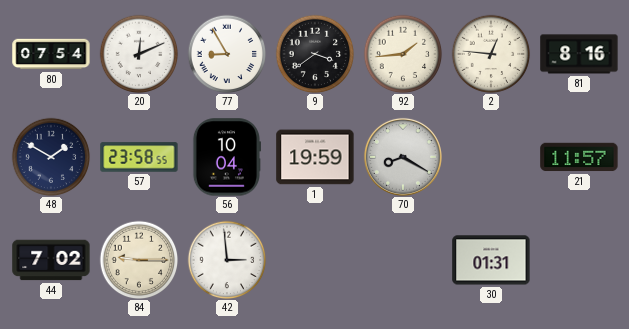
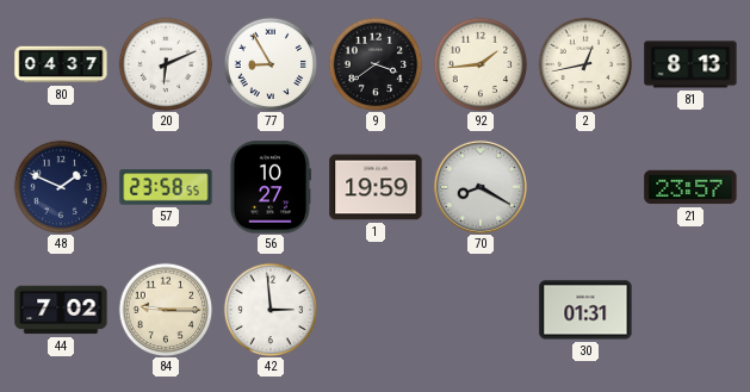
80: 07:54 -> 04:37
20: 12:11 -> 6:11
2: 12:46 -> 12:43
81: 8:16 -> 8:13
48: 1:50 -> 1:49
56: 10:04 -> 10:27
21: 11:57 -> 23:57
